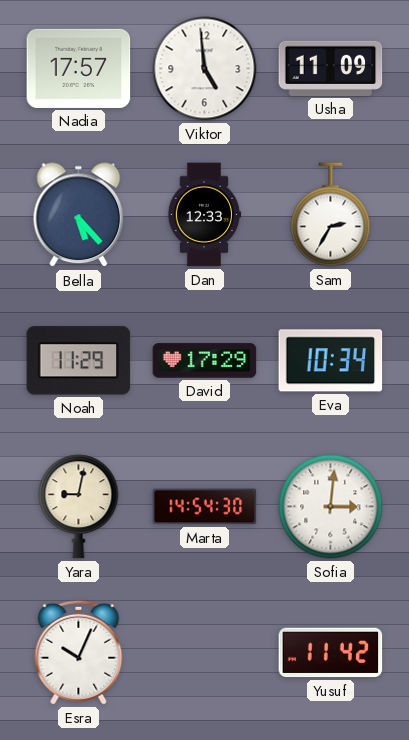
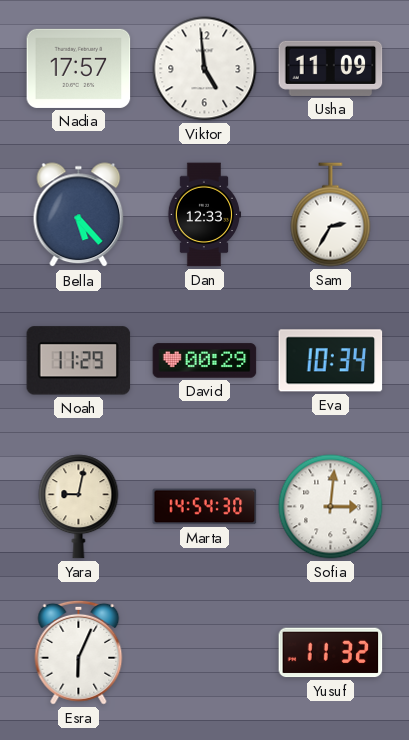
David: 17:29 -> 00:29
Esra: 10:04 -> 6:04
Yusuf: 11:42 -> 11:32
